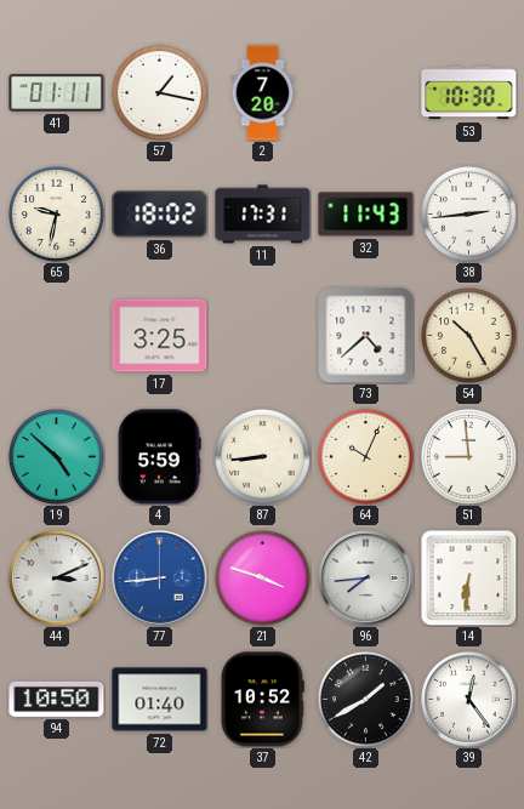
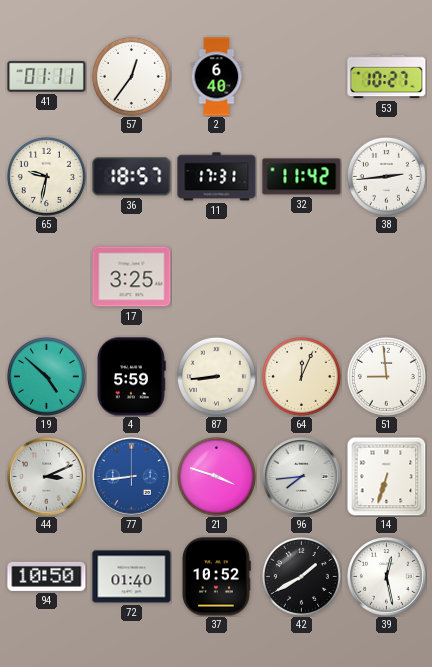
57: 1:17 -> 12:36
2: 7:20 -> 6:40
53: 10:30 -> 10:27
36: 18:02 -> 18:57
32: 11:43 -> 11:42
73: 4:38 -> none
54: 10:25 -> none
64: 10:04 -> 12:04
14: 6:31 -> 6:33
39: 12:24 -> 12:28
